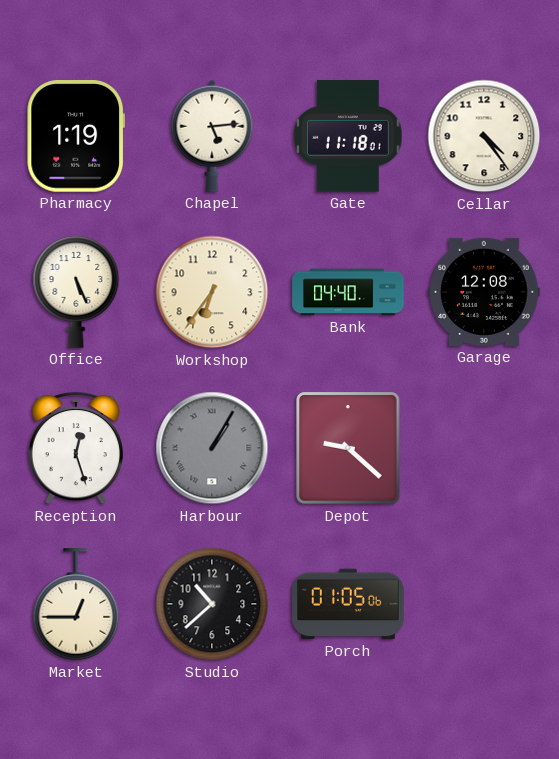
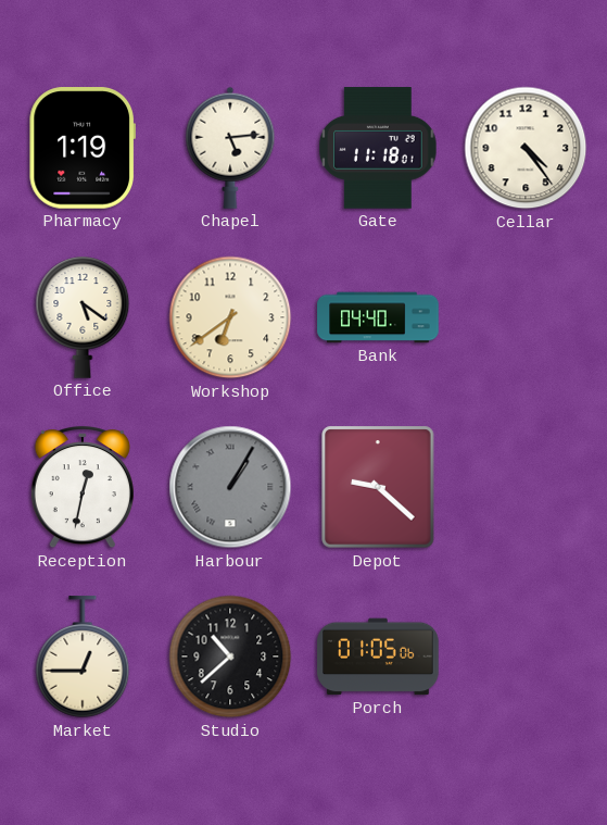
Office: 5:26 -> 5:21
Workshop: 6:36 -> 6:39
Garage: 12:08 -> none
Reception: 12:27 -> 12:32
